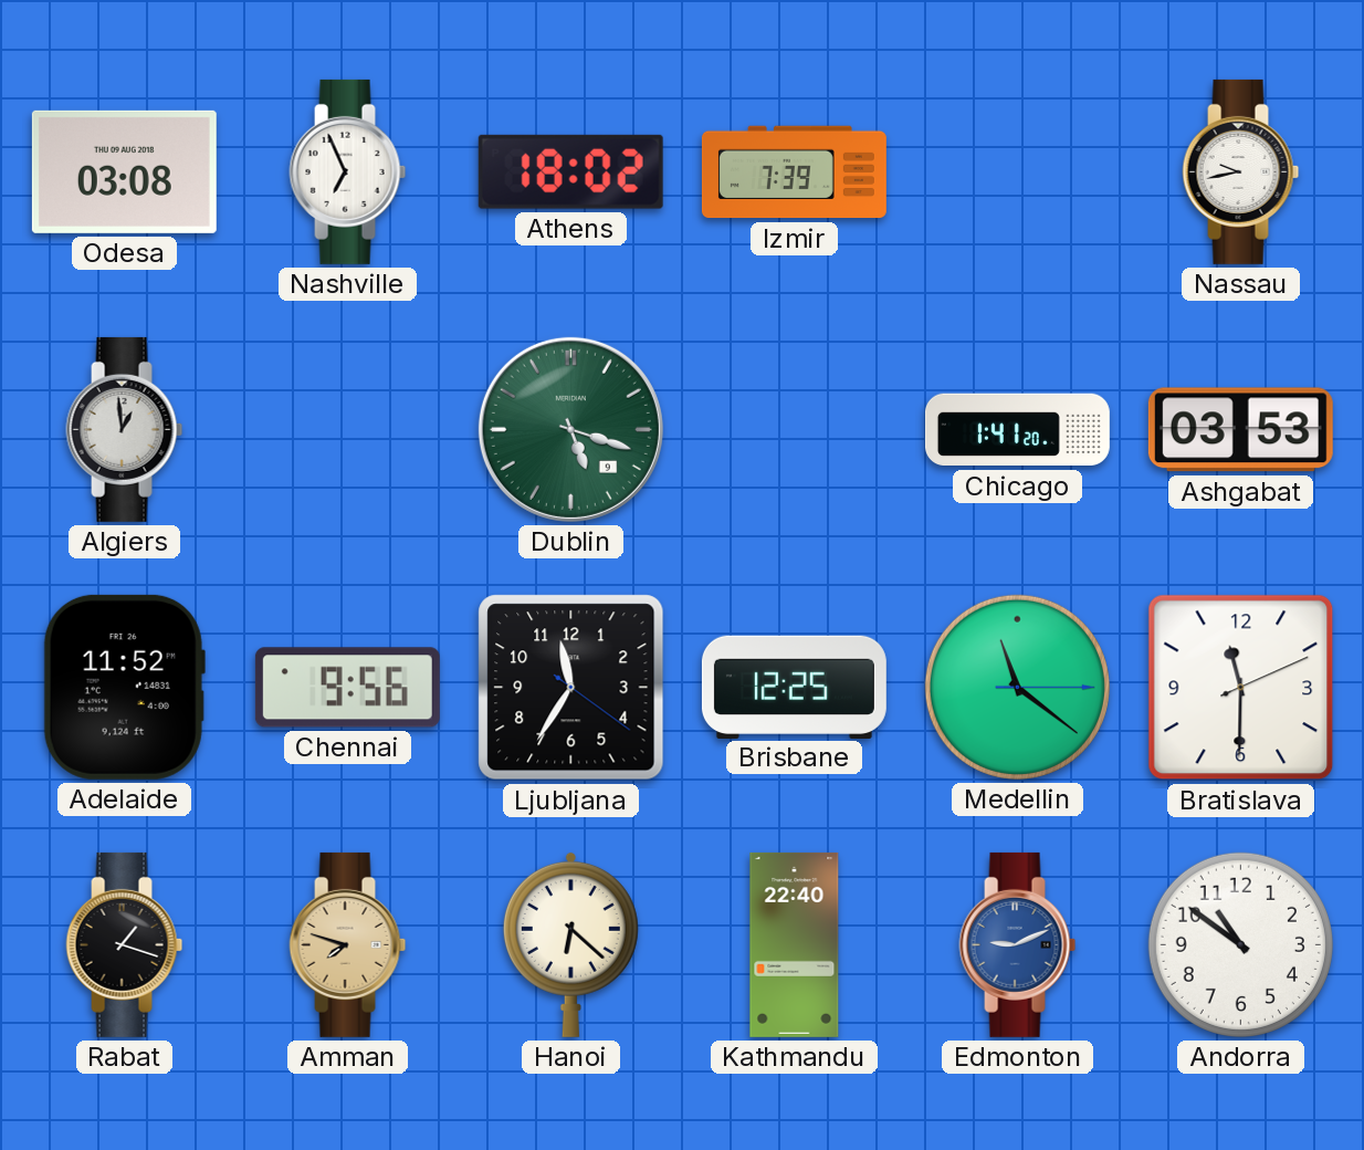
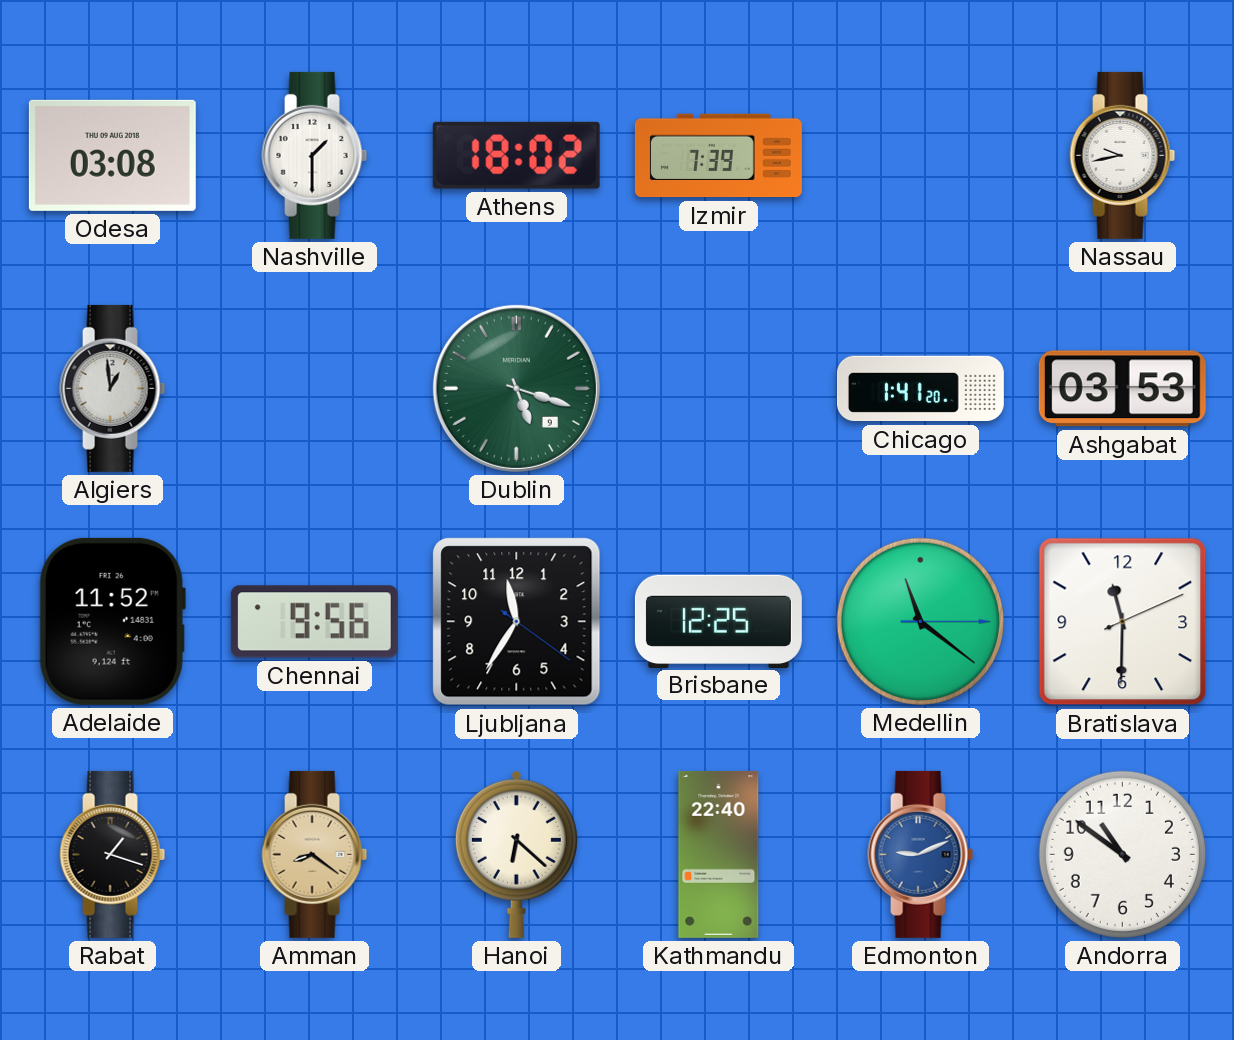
Nashville: 6:56 -> 1:30
Amman: 7:48 -> 8:21
